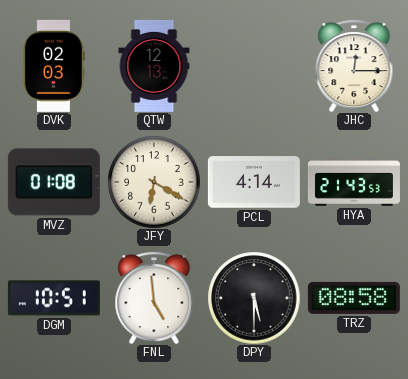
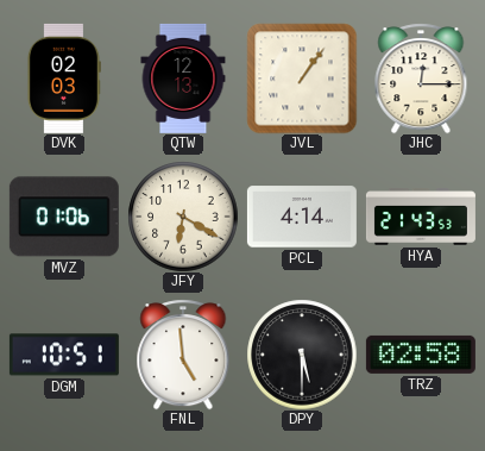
JVL: none -> 1:06
MVZ: 01:08 -> 01:06
TRZ: 08:58 -> 02:58
